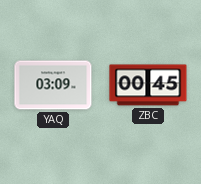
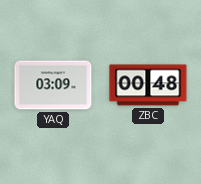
ZBC: 00:45 -> 00:48
